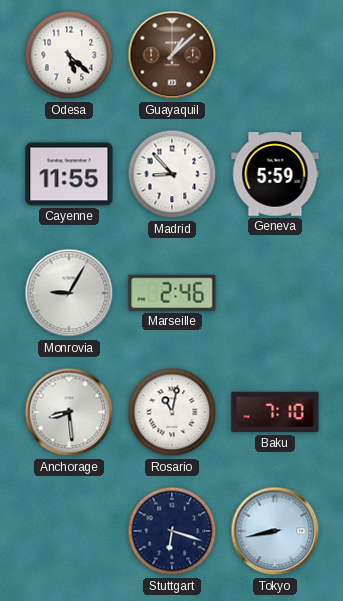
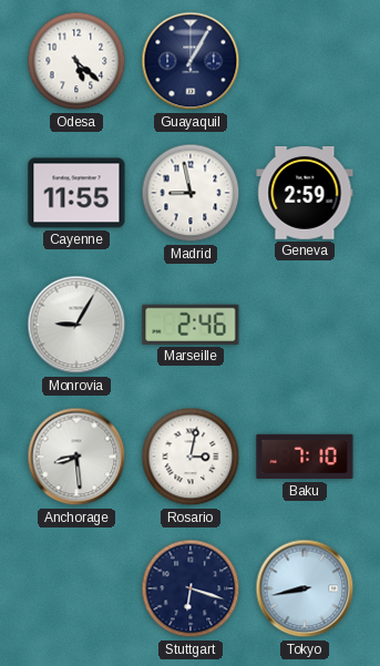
Guayaquil: 1:08 -> 1:05
Guayaquil dial: brown -> navy
Madrid: 8:53 -> 8:58
Geneva: 5:59 -> 2:59
Rosario: 11:02 -> 3:02
